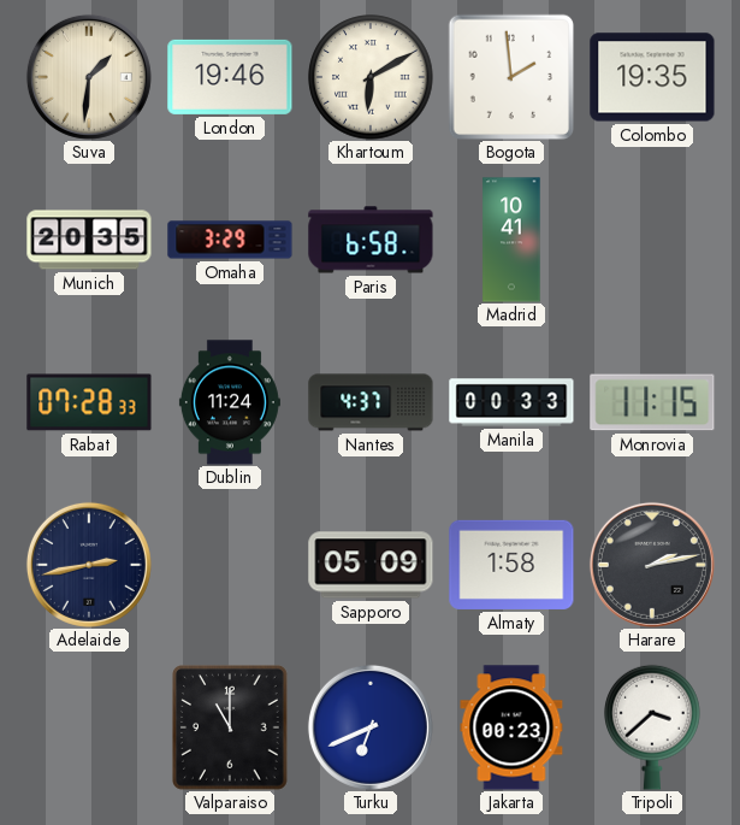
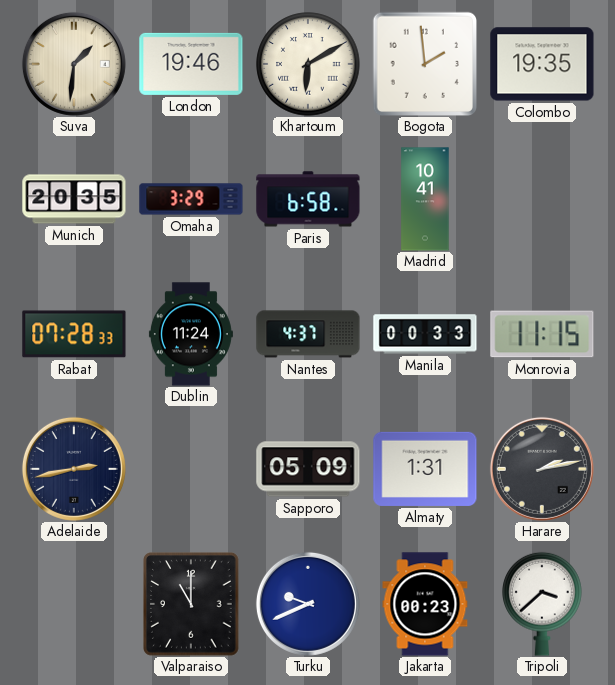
Almaty: 1:58 -> 1:31
Turku: 6:41 -> 9:41
